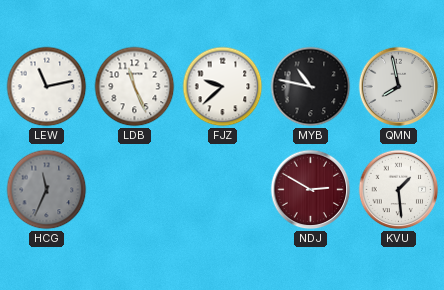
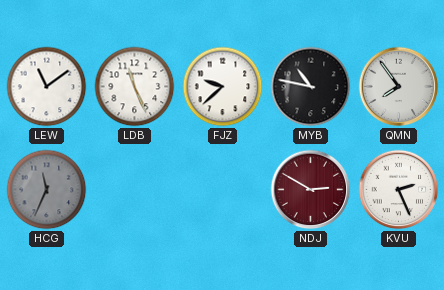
LEW: 11:13 -> 11:09
QMN: 7:58 -> 7:54
KVU: 1:29 -> 2:26
